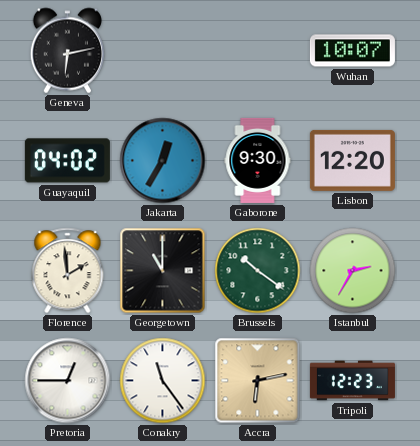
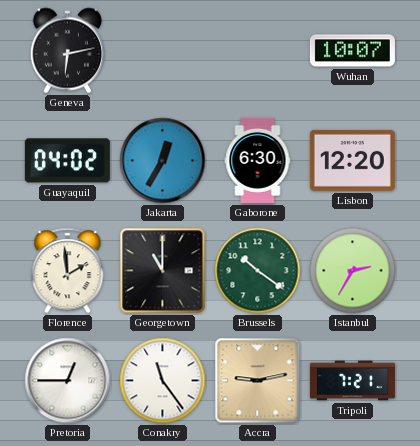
Gaborone: 9:30 -> 6:30
Accra: 6:13 -> 9:13
Tripoli: 12:23 -> 7:21
